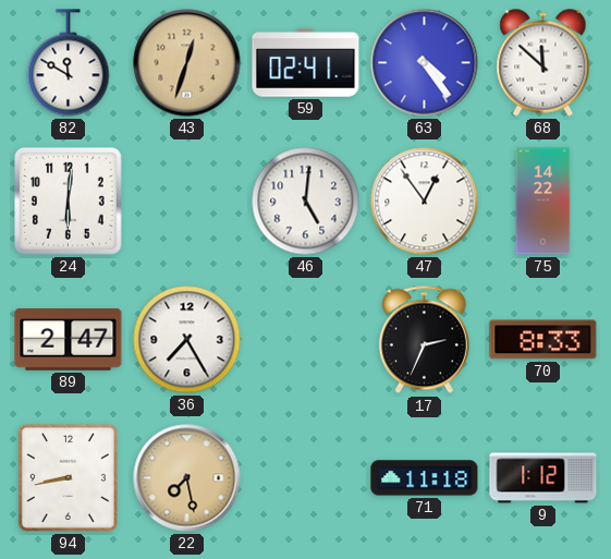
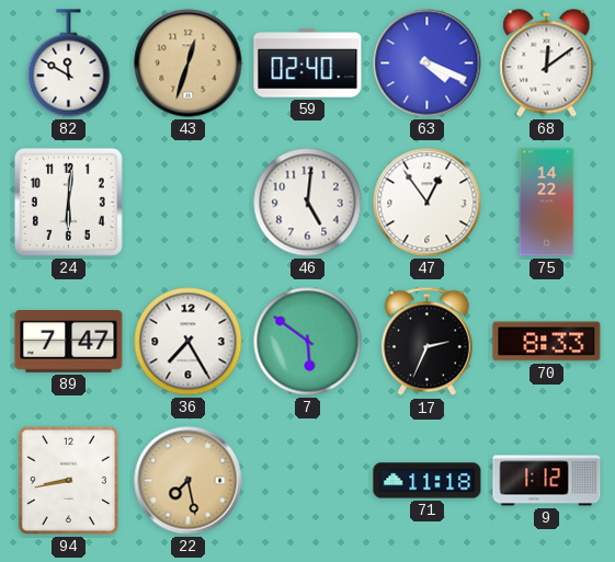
59: 02:41 -> 02:40
63: 4:24 -> 4:19
68: 11:52 -> 12:09
89: 2:47 -> 7:47
7: none -> 5:51
